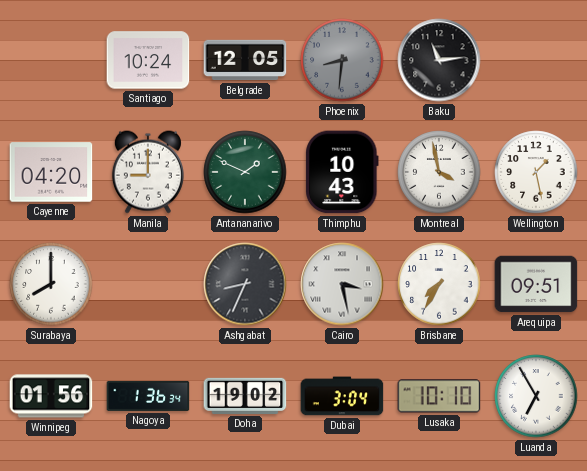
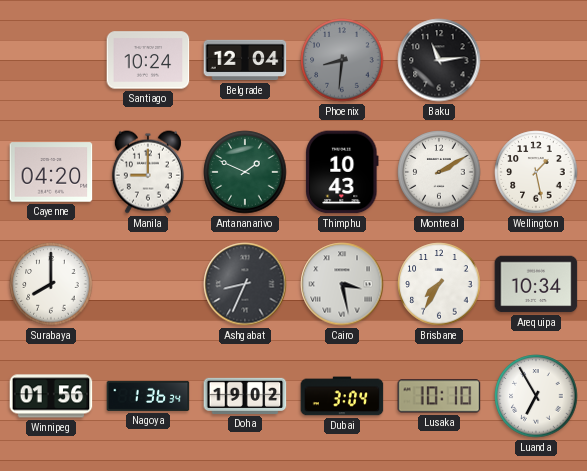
Belgrade: 12:05 -> 12:04
Montreal: 3:58 -> 2:10
Arequipa: 09:51 -> 10:34
